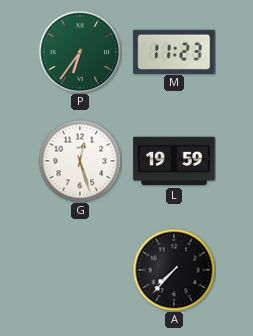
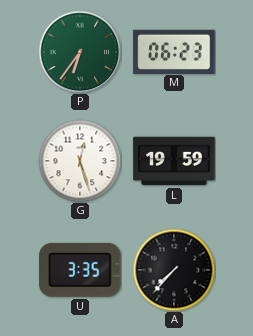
M: 11:23 -> 06:23
U: none -> 3:35
